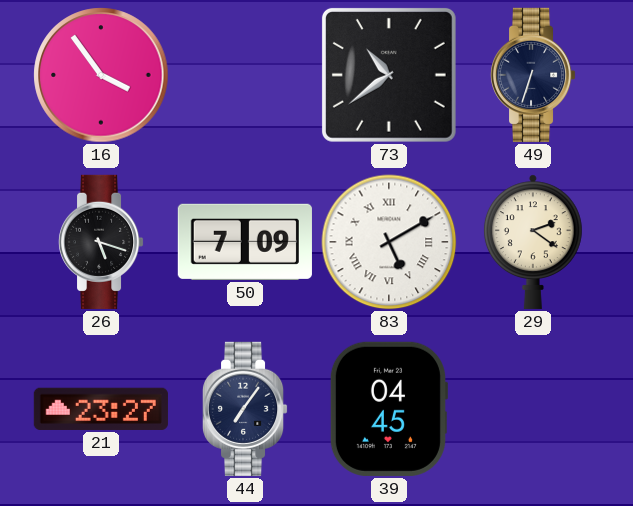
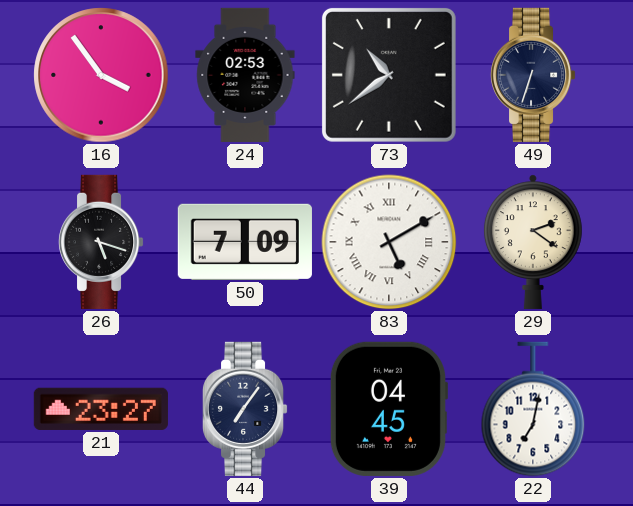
24: none -> 02:53
22: none -> 7:02
